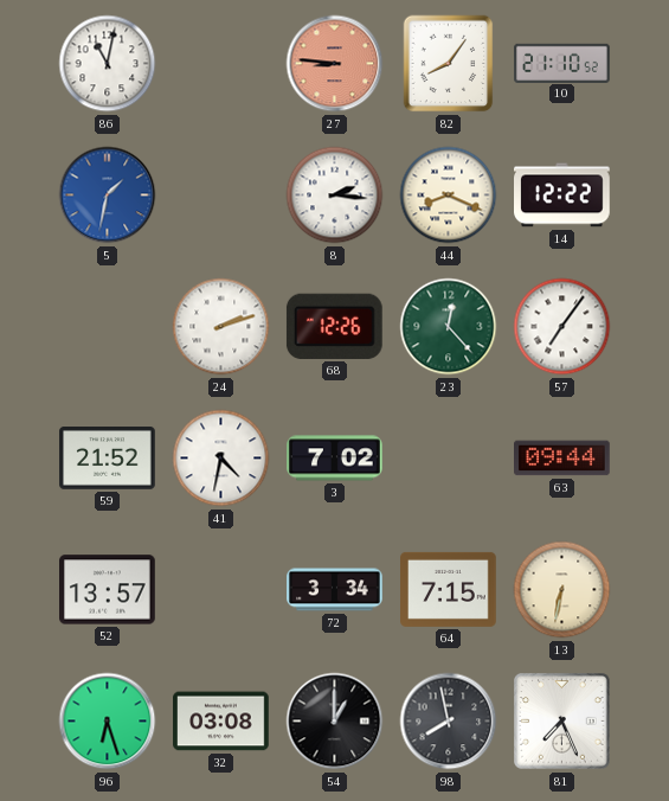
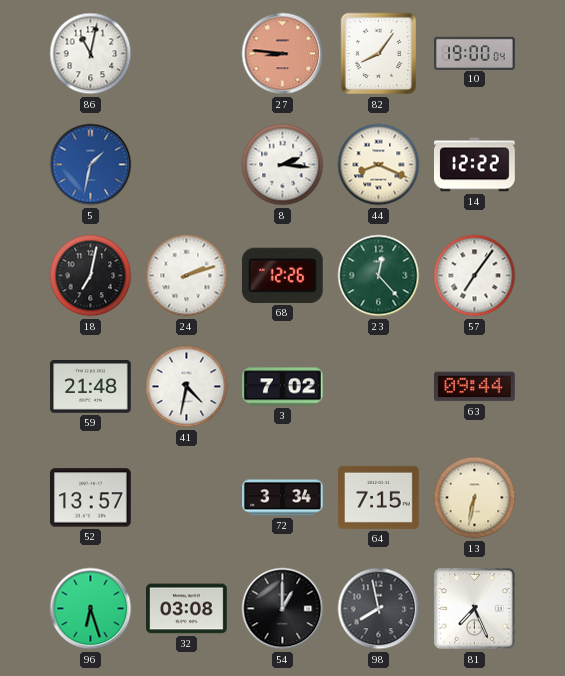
10: 21:10 -> 19:00
18: none -> 7:02
59: 21:52 -> 21:48
